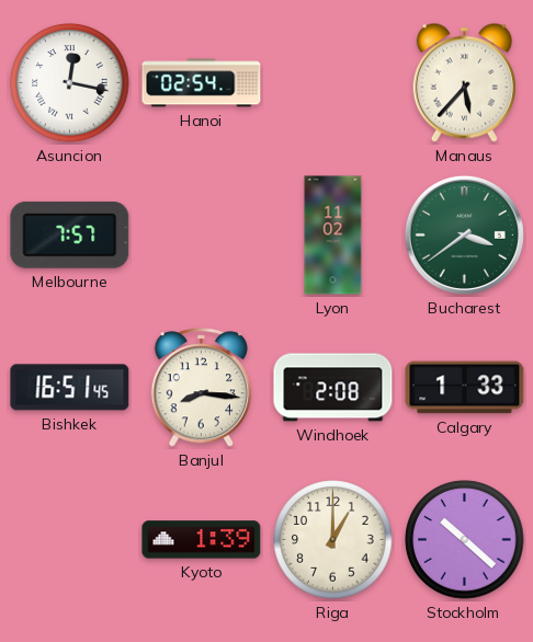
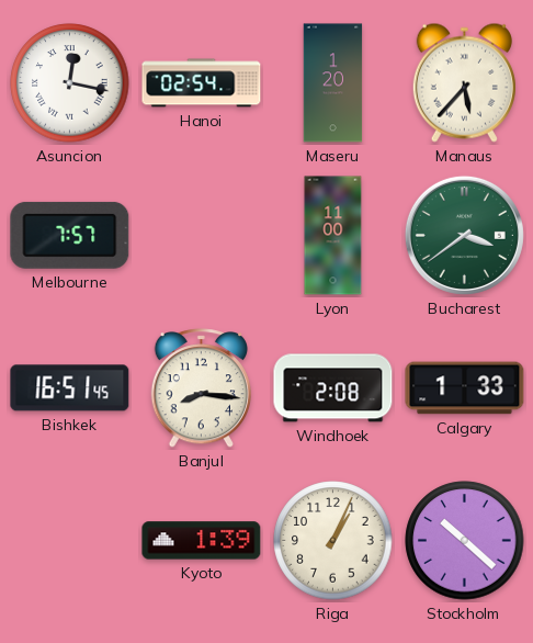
Maseru: none -> 1:20
Lyon: 11:02 -> 11:00
Riga: 1:00 -> 1:04
